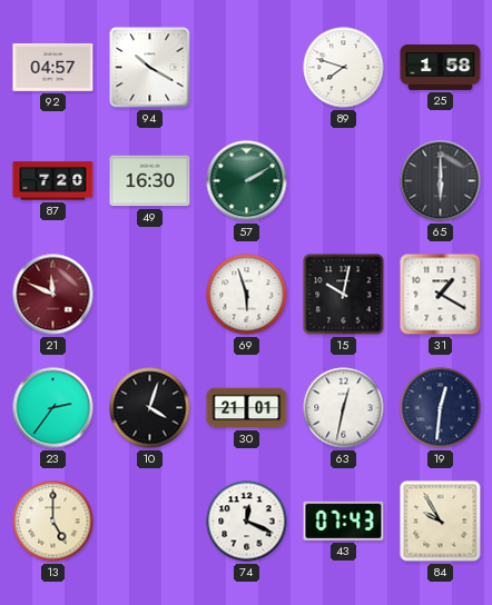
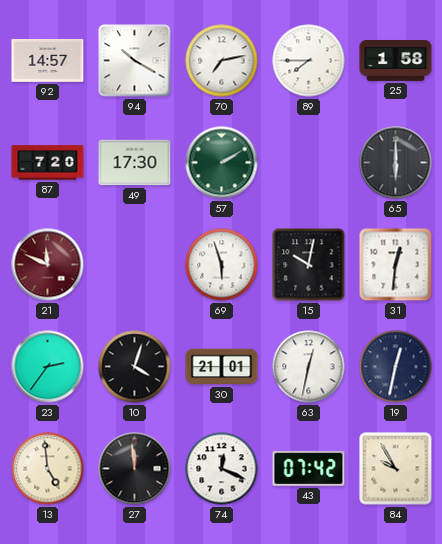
92: 04:57 -> 14:57
70: none -> 7:13
89: 7:48 -> 7:45
49: 16:30 -> 17:30
31: 1:20 -> 12:31
19: 12:31 -> 12:32
13: 5:00 -> 4:59
27: none -> 11:59
43: 07:43 -> 07:42
